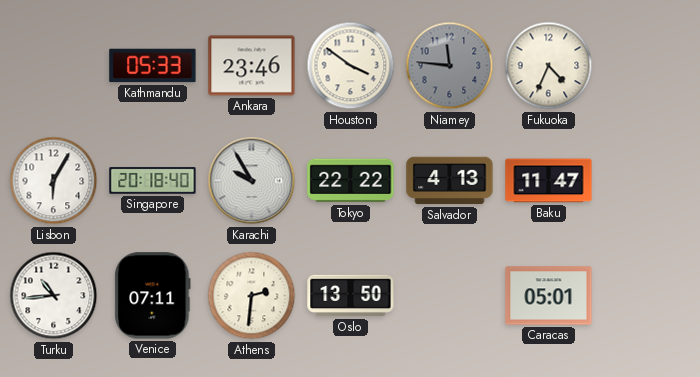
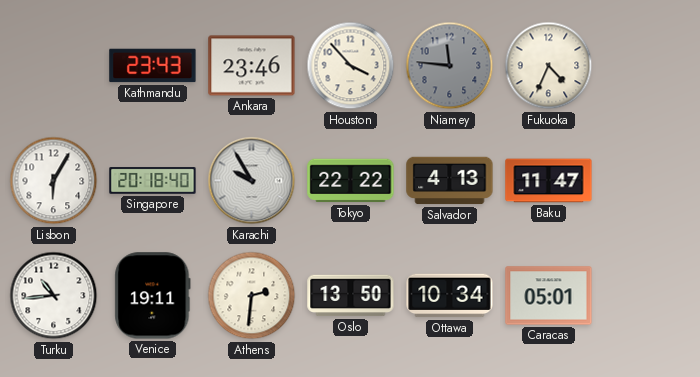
Kathmandu: 05:33 -> 23:43
Houston: 3:51 -> 3:53
Venice: 07:11 -> 19:11
Ottawa: none -> 10:34
